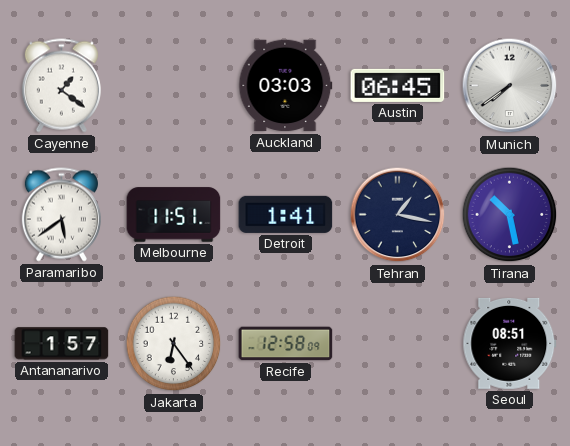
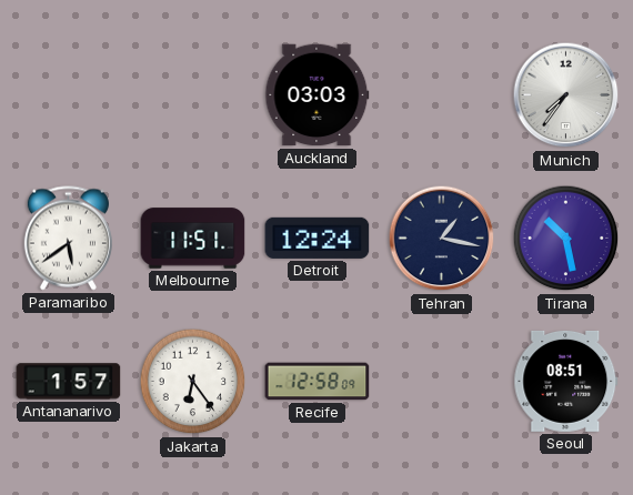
Cayenne: 1:21 -> none
Austin: 06:45 -> none
Munich: 7:39 -> 7:36
Detroit: 1:41 -> 12:24
